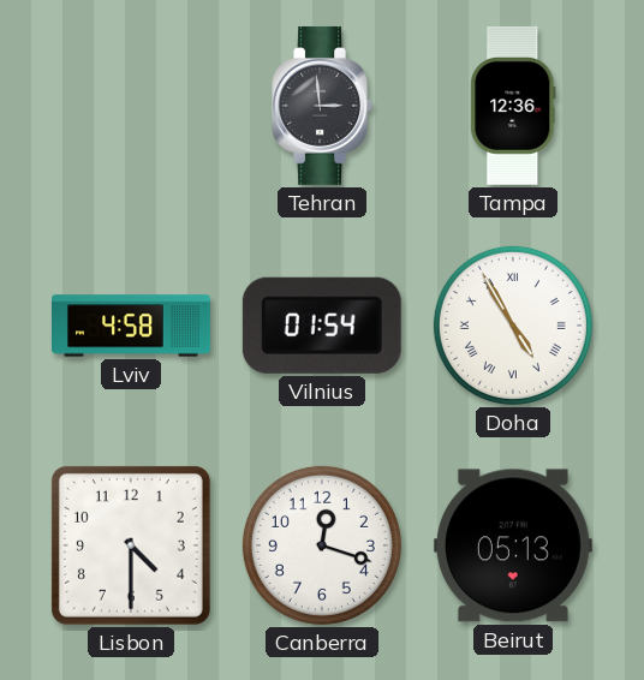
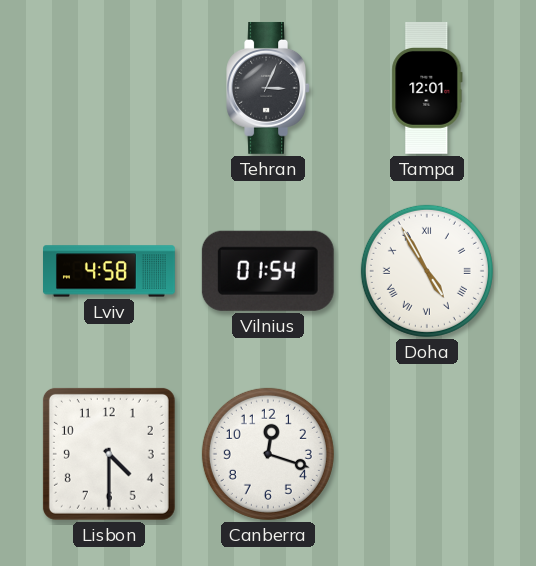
Tehran: 2:59 -> 3:04
Tampa: 12:36 -> 12:01
Beirut: 05:13 -> none
